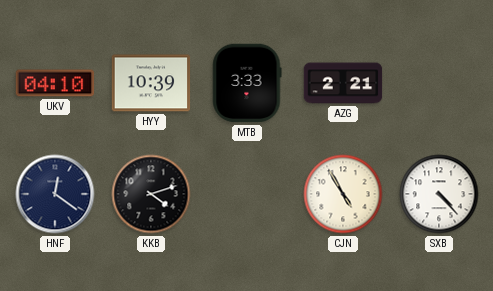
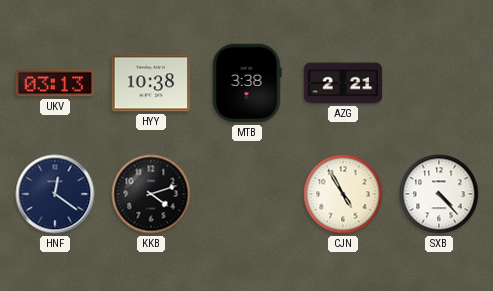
UKV: 04:10 -> 03:13
HYY: 10:39 -> 10:38
MTB: 3:33 -> 3:38
